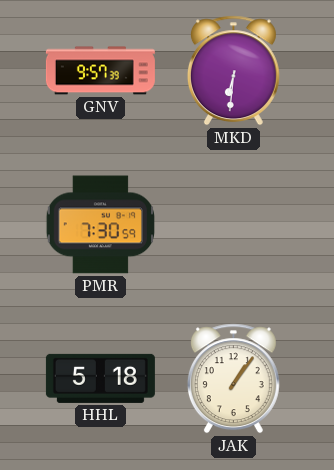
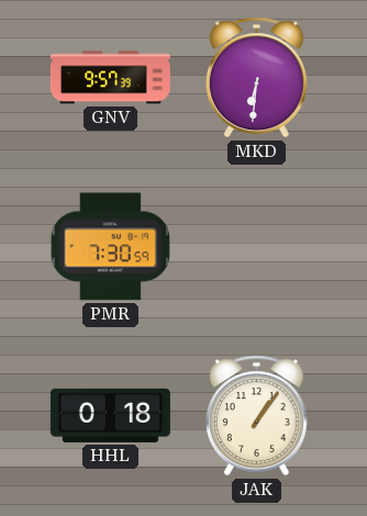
HHL: 5:18 -> 0:18
